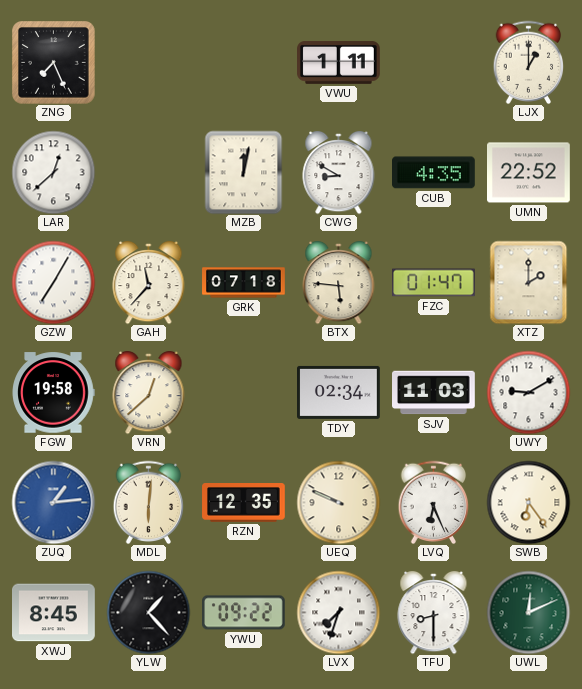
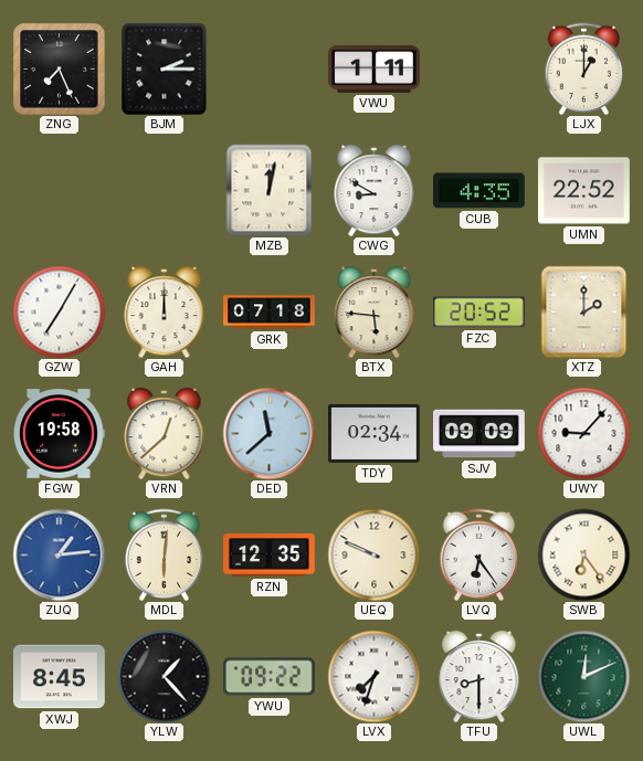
BJM: none -> 2:15
LAR: 12:38 -> none
GAH: 11:37 -> 12:00
FZC: 01:47 -> 20:52
DED: none -> 11:38
SJV: 11:03 -> 09:09
UWY: 9:10 -> 9:07
LVQ: 6:26 -> 6:24
